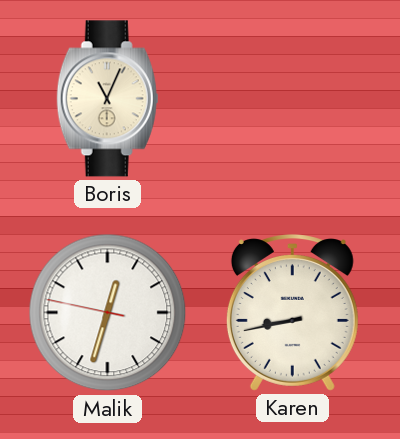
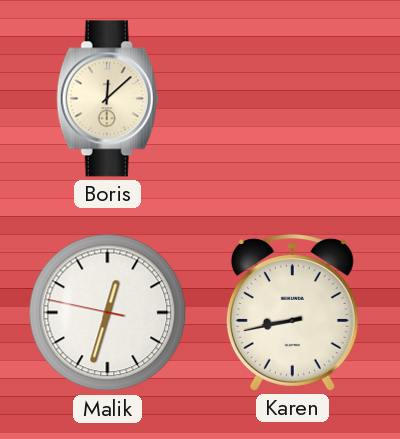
Boris: 11:04 -> 12:08
